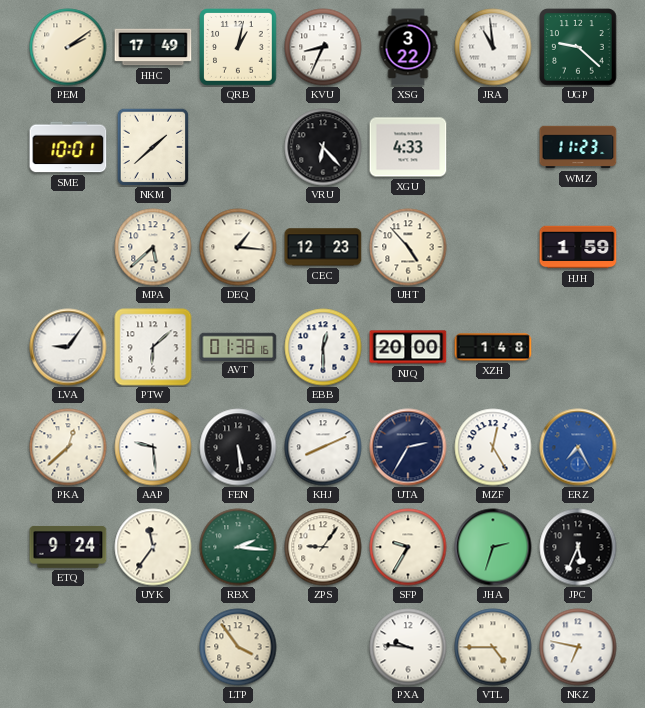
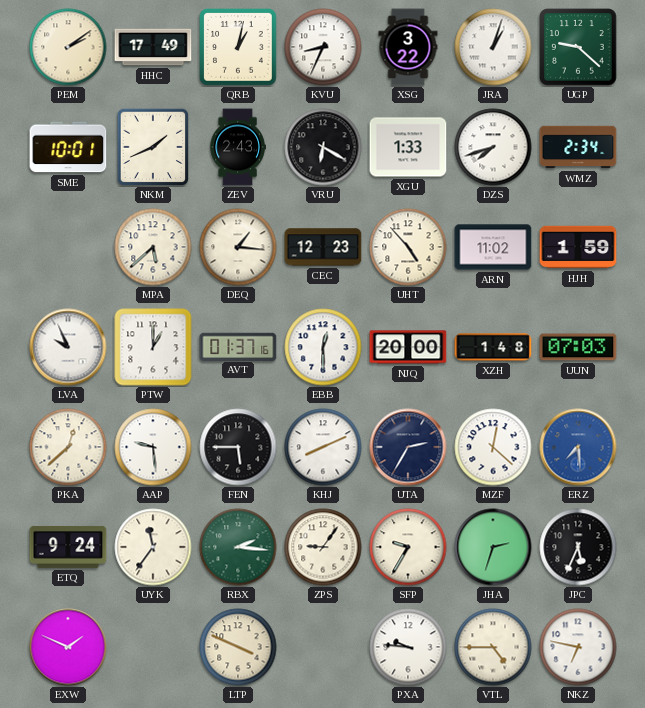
JRA: 10:59 -> 1:03
NKM: 1:38 -> 1:41
ZEV: none -> 2:43
VRU: 6:23 -> 6:20
XGU: 4:33 -> 1:33
DZS: none -> 7:42
WMZ: 11:23 -> 2:34
ARN: none -> 11:02
LVA: 9:06 -> 9:56
PTW: 6:08 -> 1:00
AVT: 01:38 -> 01:37
UUN: none -> 07:03
FEN: 5:29 -> 5:45
MZF: 12:25 -> 12:22
ERZ: 7:25 -> 7:29
EXW: none -> 1:49
LTP: 3:54 -> 3:49
